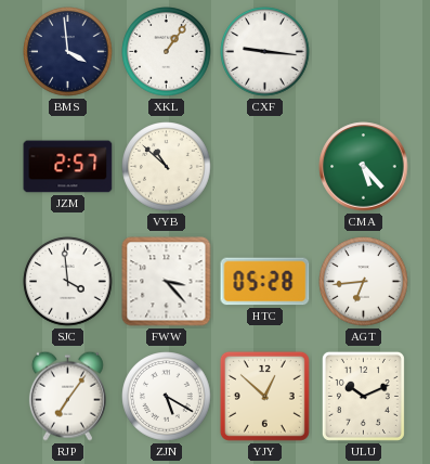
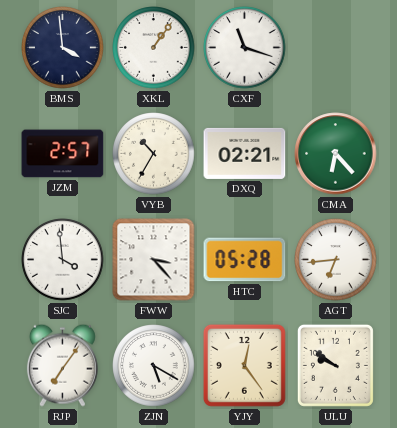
CXF: 9:16 -> 11:18
VYB: 10:52 -> 10:35
DXQ: none -> 02:21
CMA: 5:23 -> 6:23
YJY: 12:52 -> 12:24
ULU: 10:11 -> 9:51
